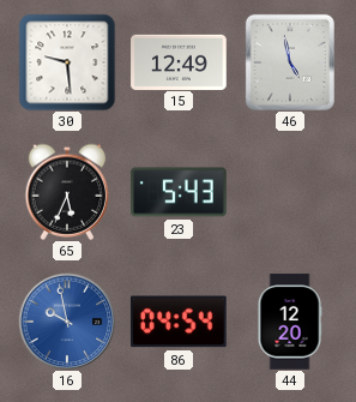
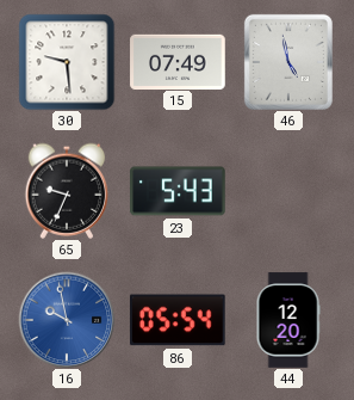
15: 12:49 -> 07:49
65: 5:34 -> 9:34
86: 04:54 -> 05:54
